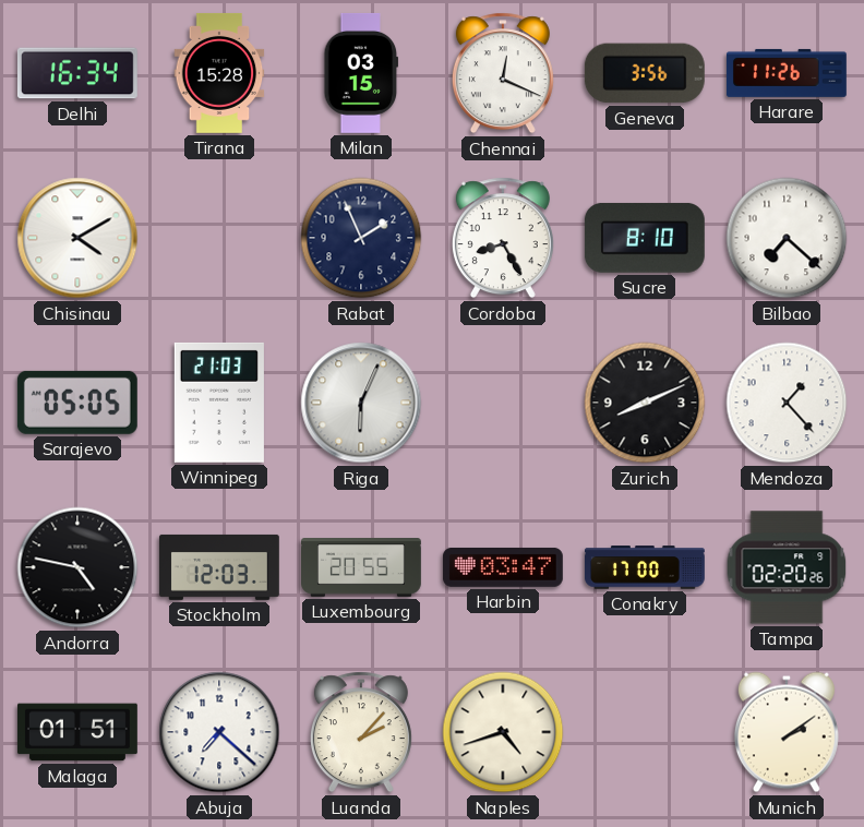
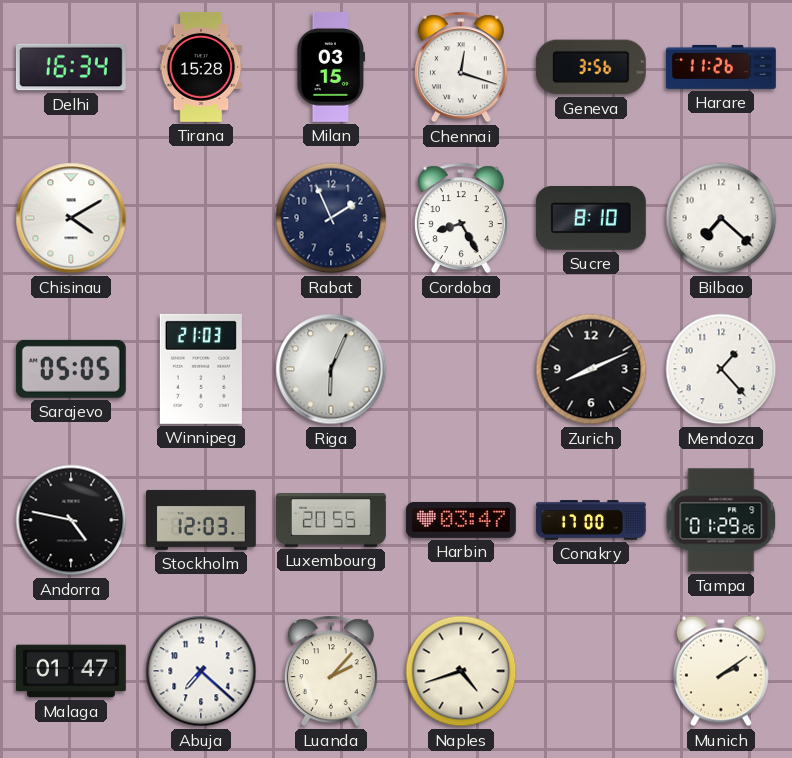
Chennai: 12:19 -> 12:18
Tampa: 02:20 -> 01:29
Malaga: 01:51 -> 01:47
